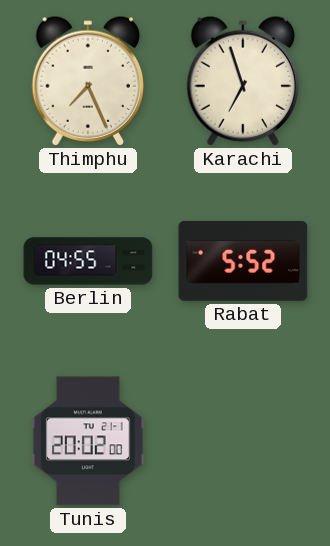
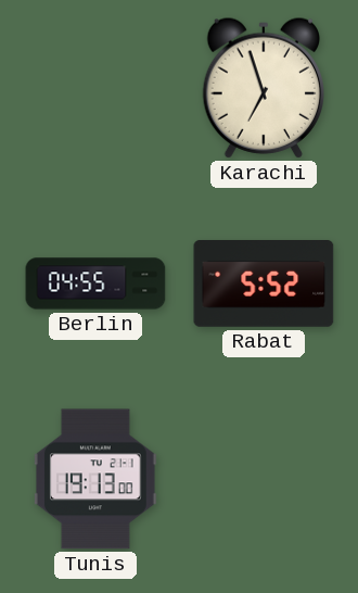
Thimphu: 7:26 -> none
Tunis: 20:02 -> 19:13
